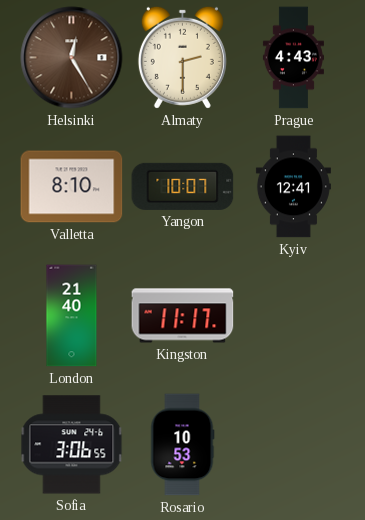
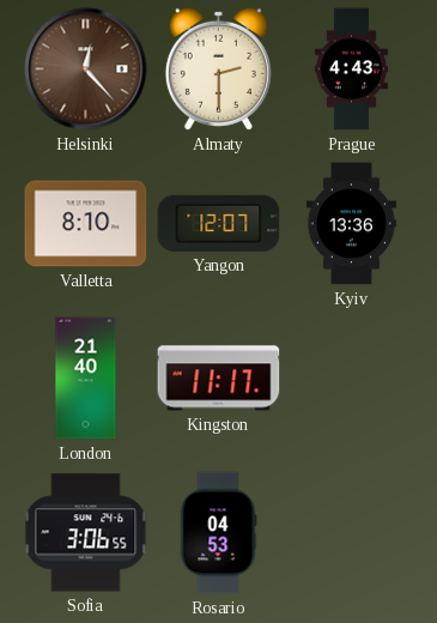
Helsinki: 12:25 -> 12:23
Yangon: 10:07 -> 12:07
Kyiv: 12:41 -> 13:36
Rosario: 10:53 -> 04:53
